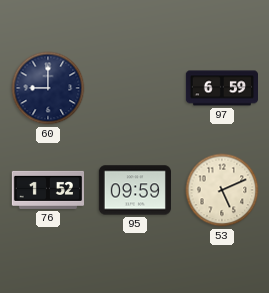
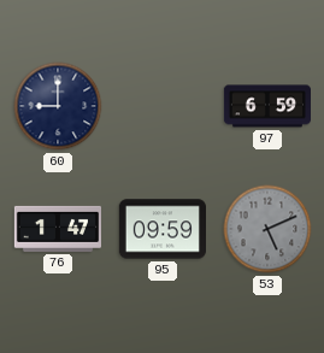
76: 1:52 -> 1:47
53 dial: cream -> grey
